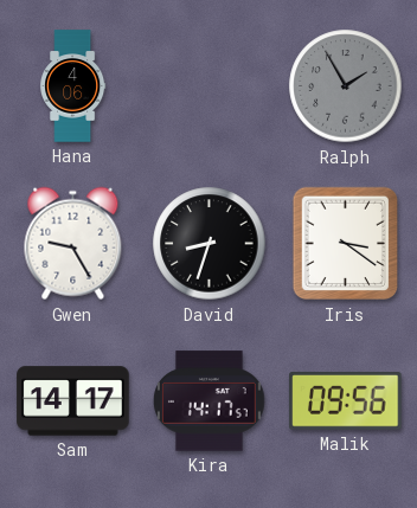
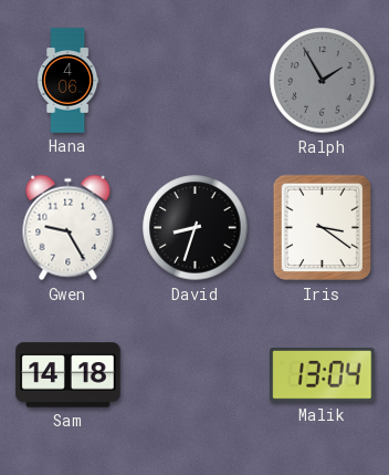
Sam: 14:17 -> 14:18
Kira: 14:17 -> none
Malik: 09:56 -> 13:04
